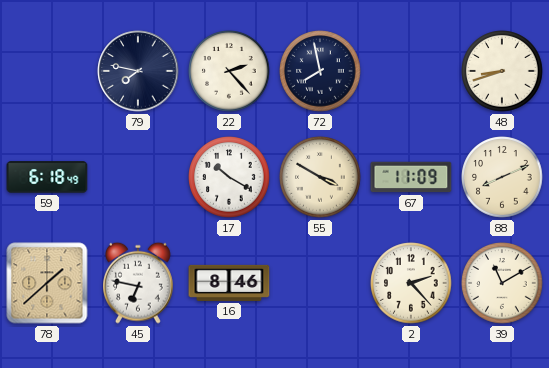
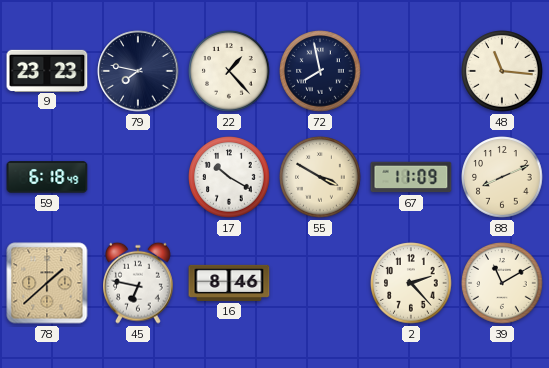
9: none -> 23:23
22: 2:23 -> 1:23
48: 8:42 -> 11:16
